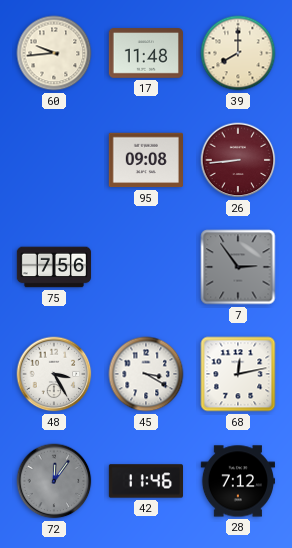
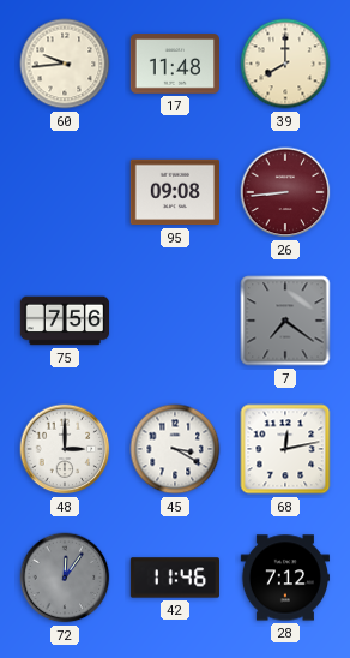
7: 2:54 -> 7:21
48: 3:25 -> 3:00
